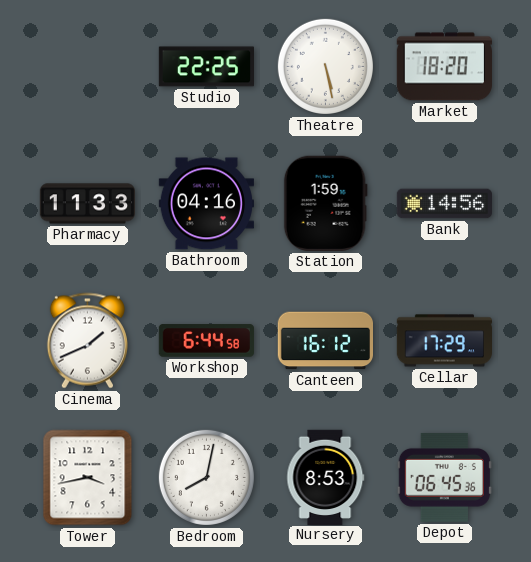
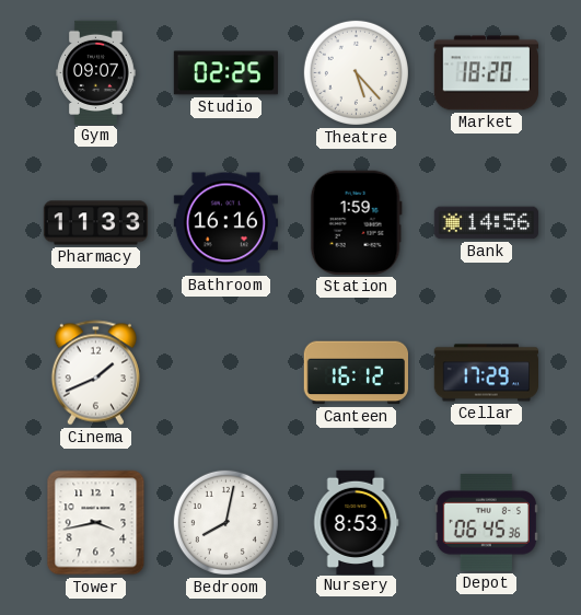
Gym: none -> 09:07
Studio: 22:25 -> 02:25
Theatre: 5:28 -> 5:23
Bathroom: 04:16 -> 16:16
Workshop: 6:44 -> none
